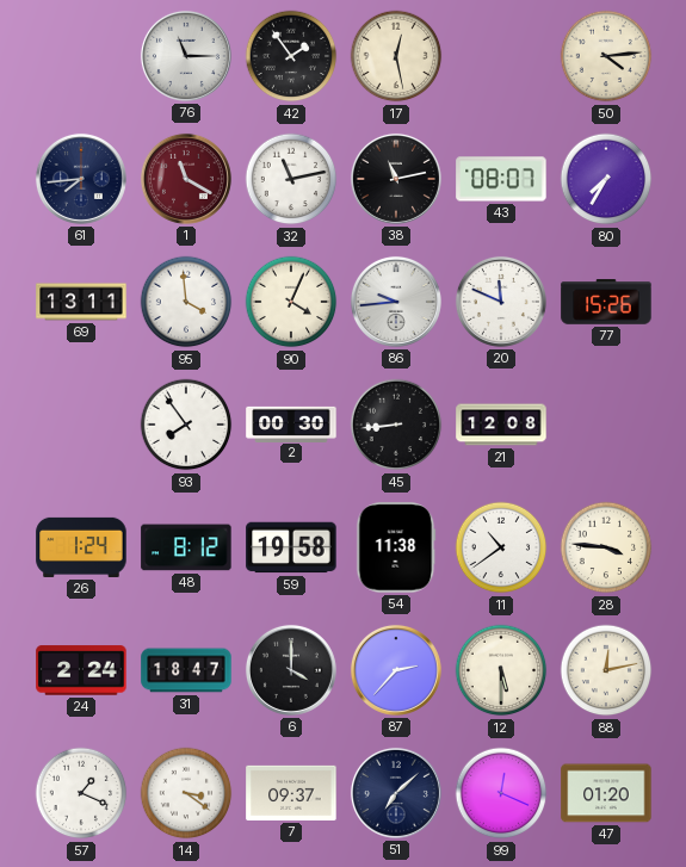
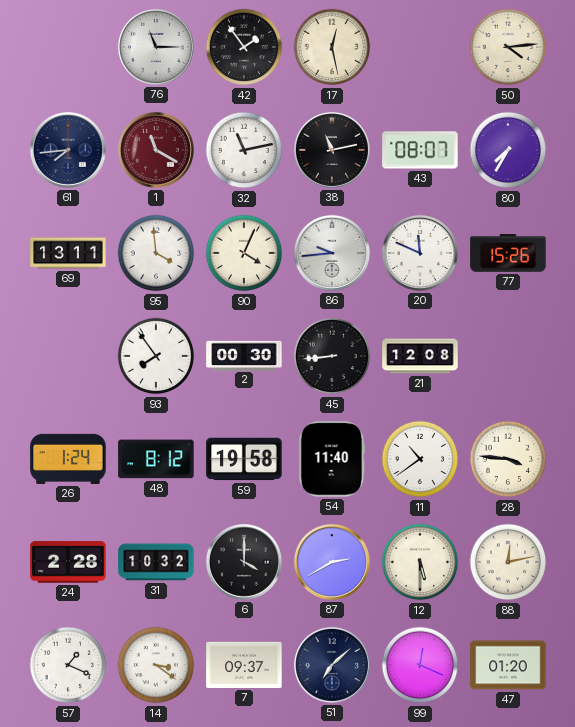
54: 11:38 -> 11:40
24: 2:24 -> 2:28
31: 18:47 -> 10:32
87: 2:37 -> 2:40
